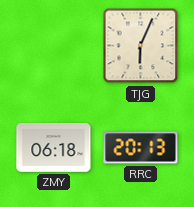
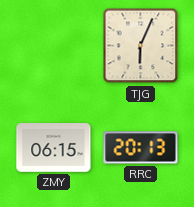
ZMY: 06:18 -> 06:15
